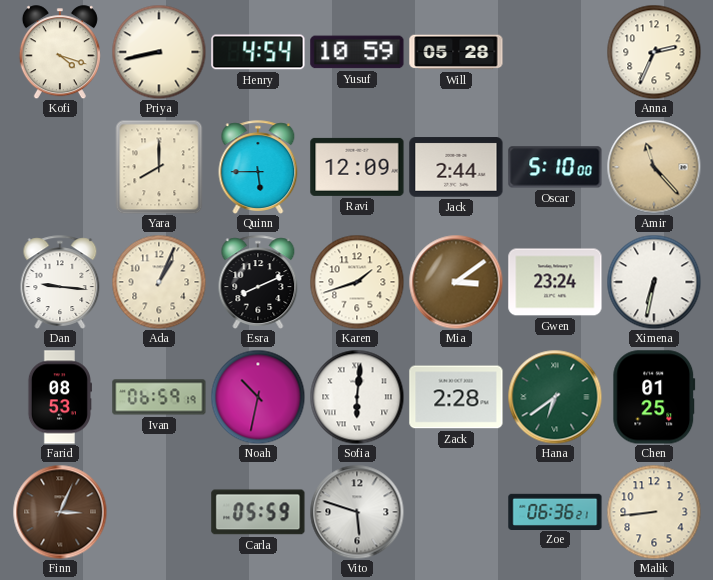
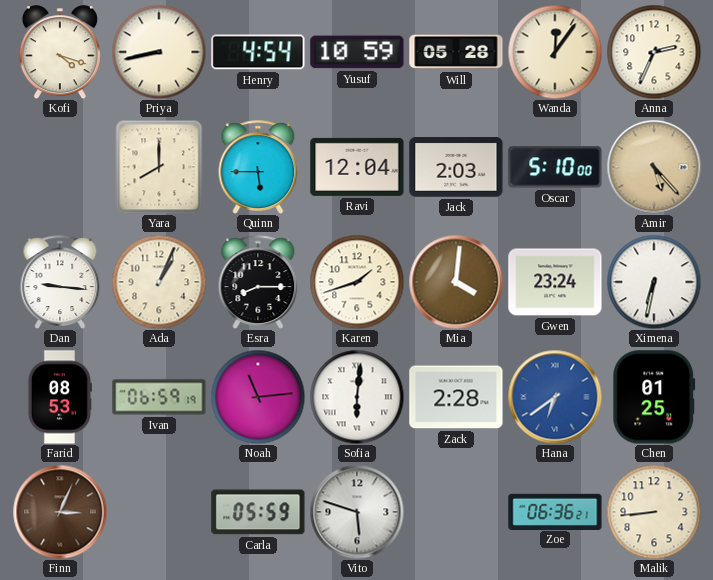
Wanda: none -> 12:06
Ravi: 12:09 -> 12:04
Jack: 2:44 -> 2:03
Amir: 11:23 -> 5:23
Esra: 8:11 -> 8:15
Mia: 3:09 -> 4:01
Noah: 10:32 -> 11:14
Hana dial: green -> blue
